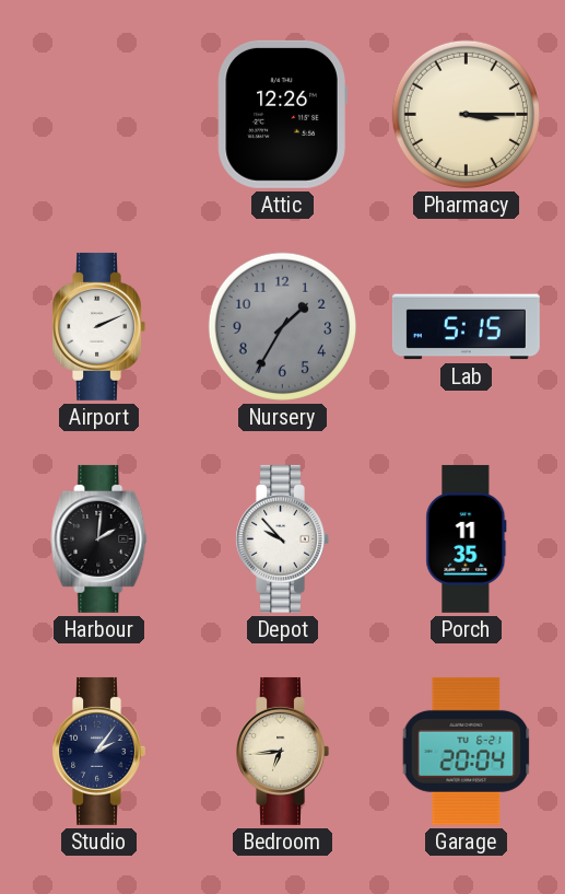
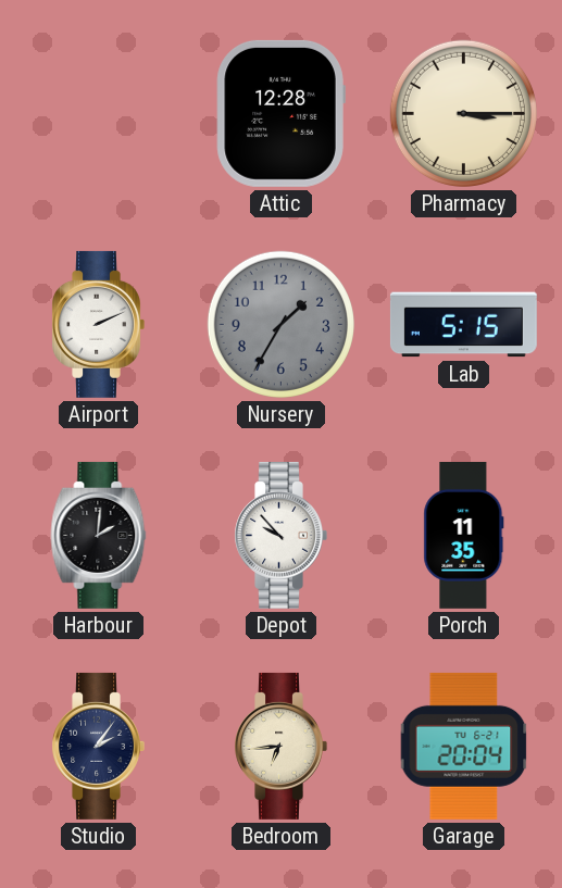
Attic: 12:26 -> 12:28
